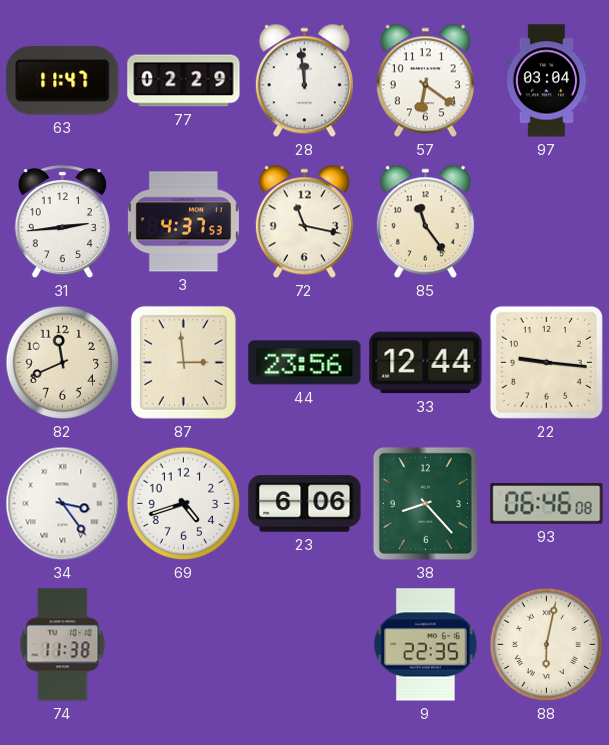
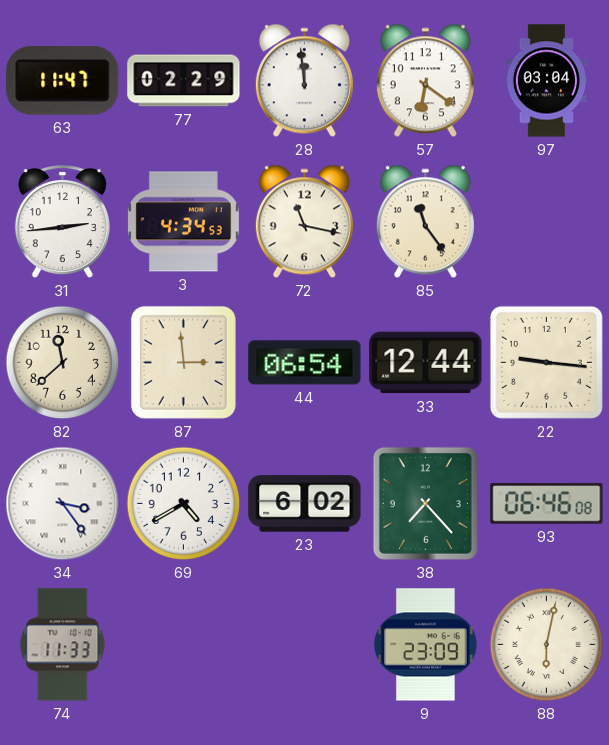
3: 4:37 -> 4:34
82: 11:41 -> 11:38
44: 23:56 -> 06:54
69: 4:42 -> 4:40
23: 6:06 -> 6:02
38: 8:23 -> 7:23
74: 11:38 -> 11:33
9: 22:35 -> 23:09
